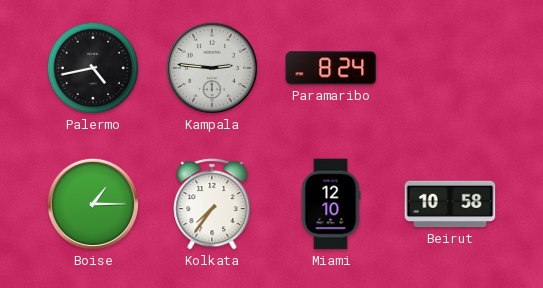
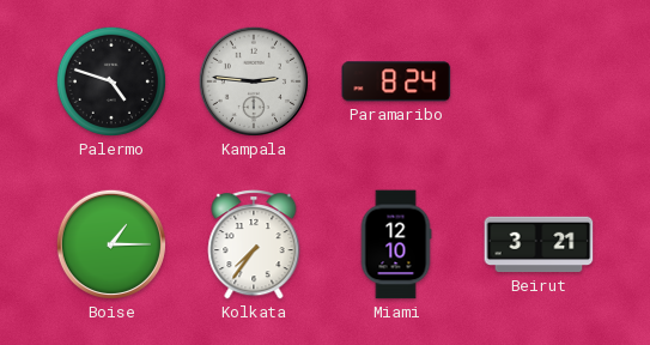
Palermo: 4:43 -> 4:48
Beirut: 10:58 -> 3:21
